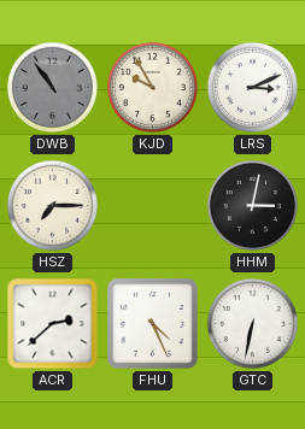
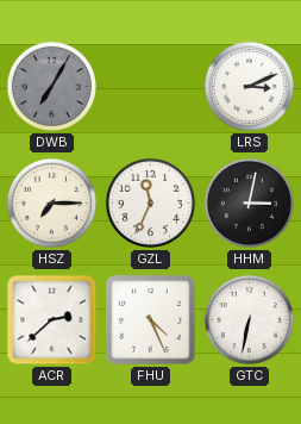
DWB: 10:54 -> 7:05
KJD: 9:55 -> none
GZL: none -> 11:34
